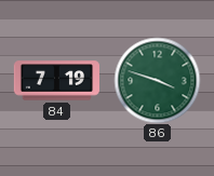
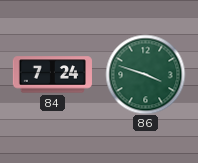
84: 7:19 -> 7:24
